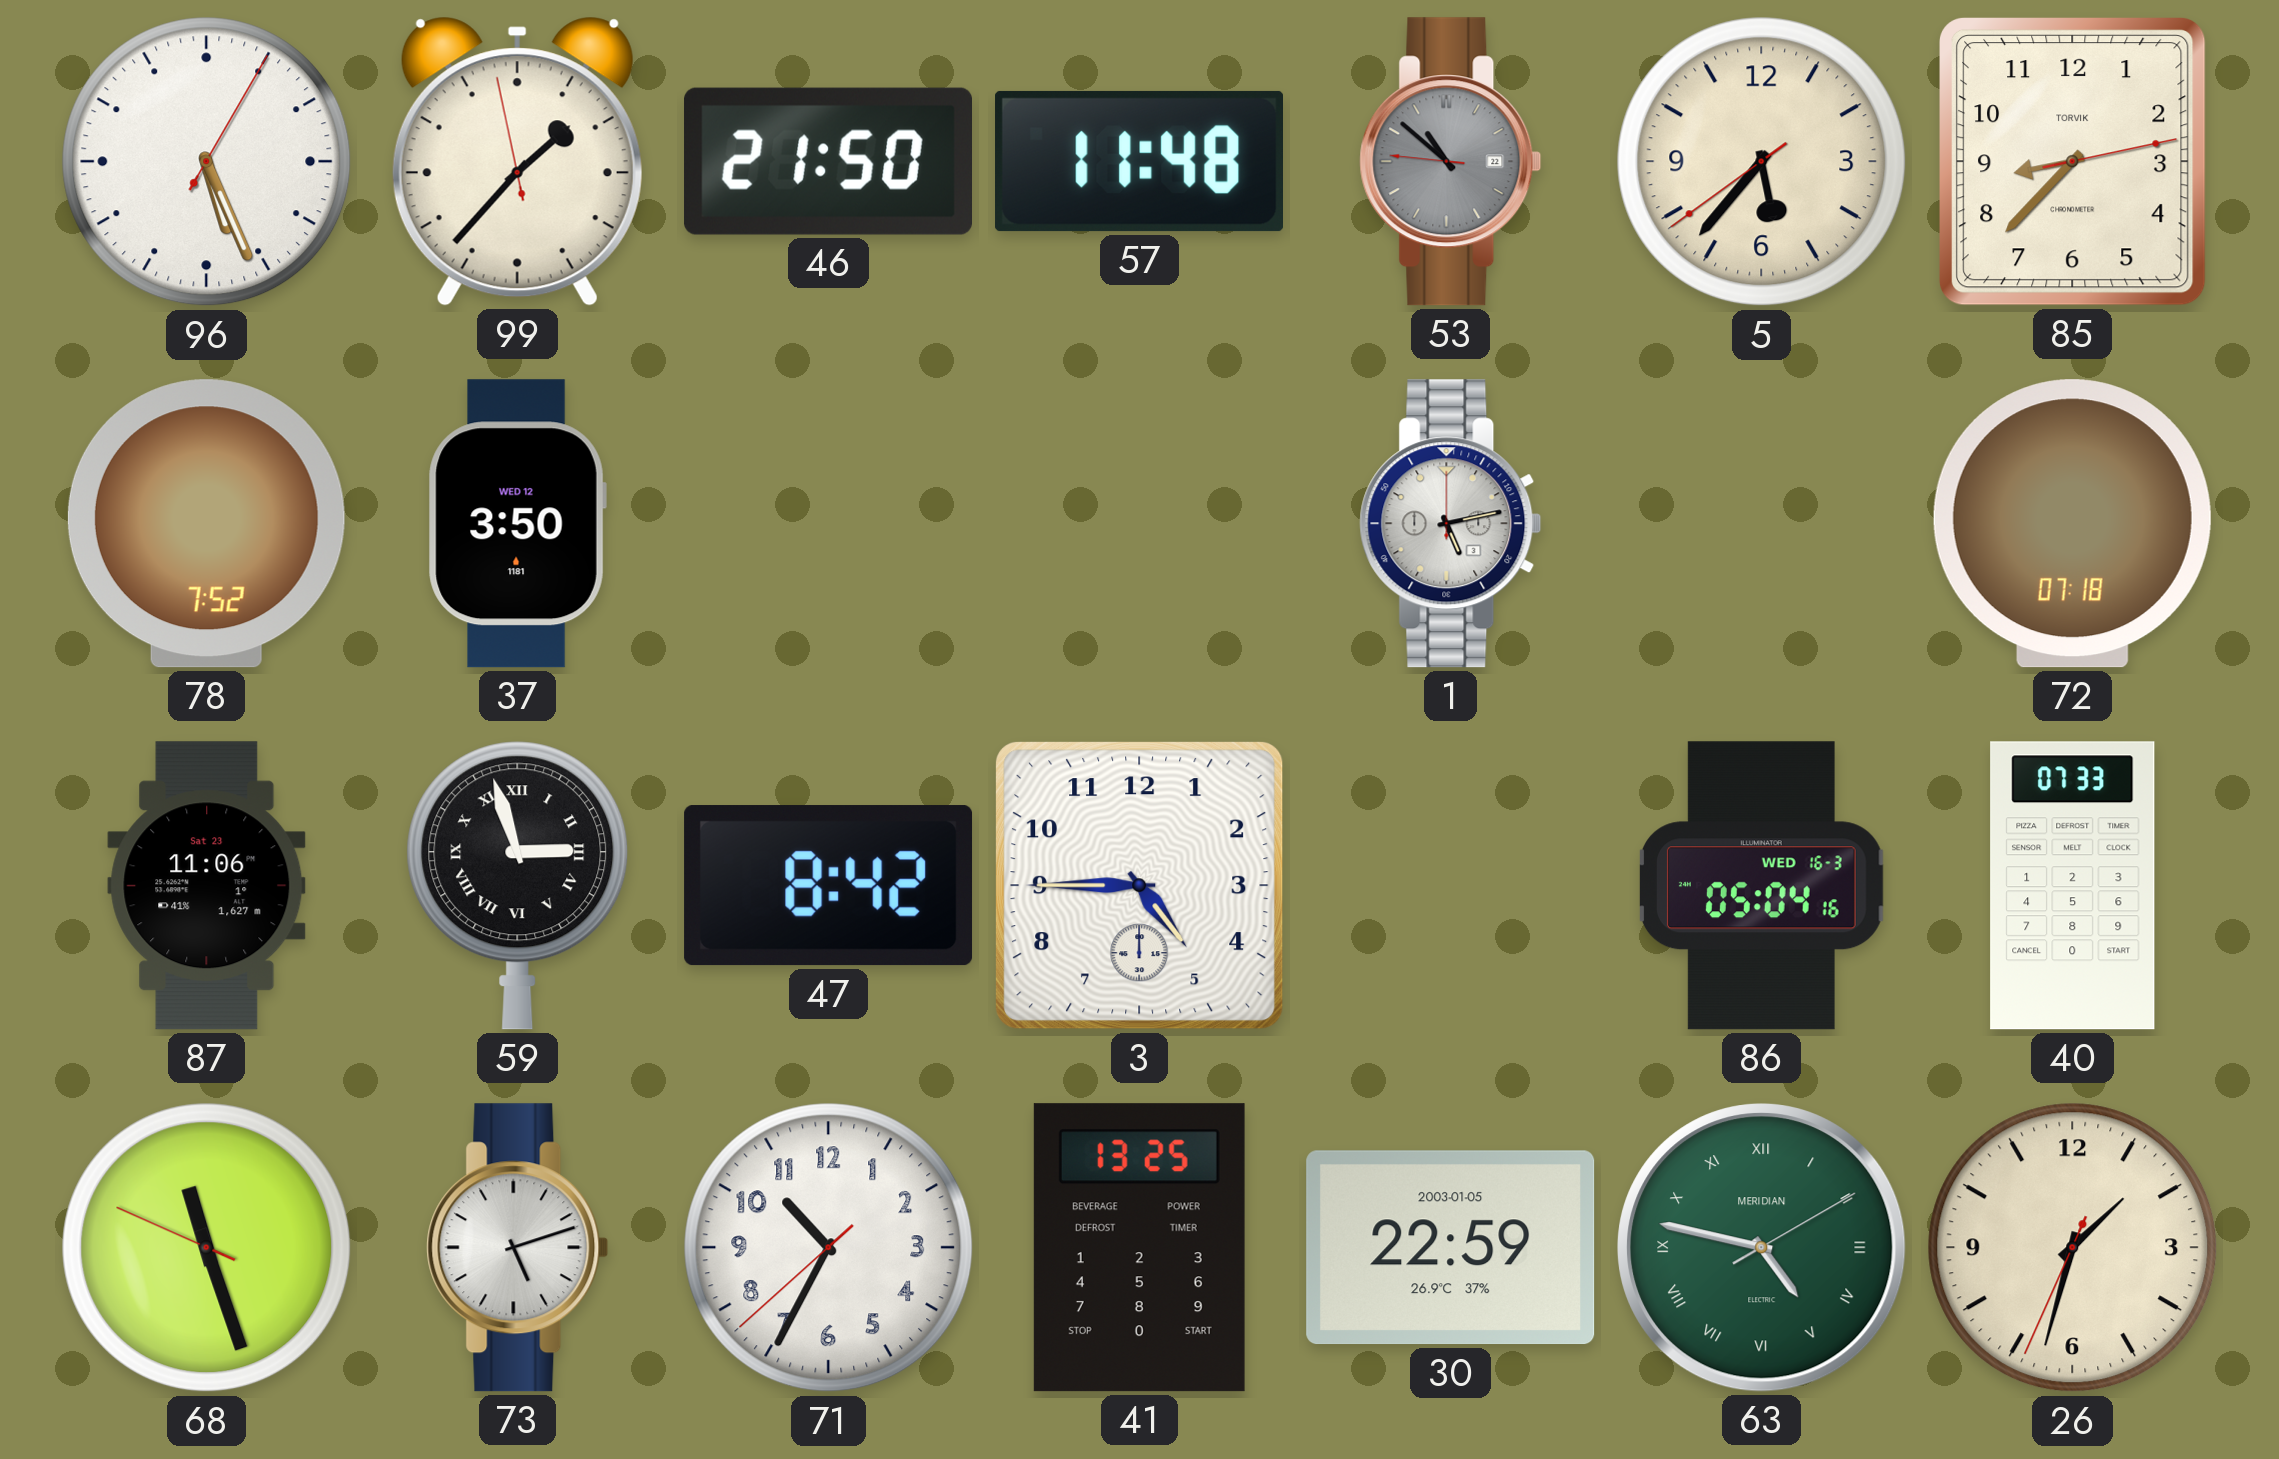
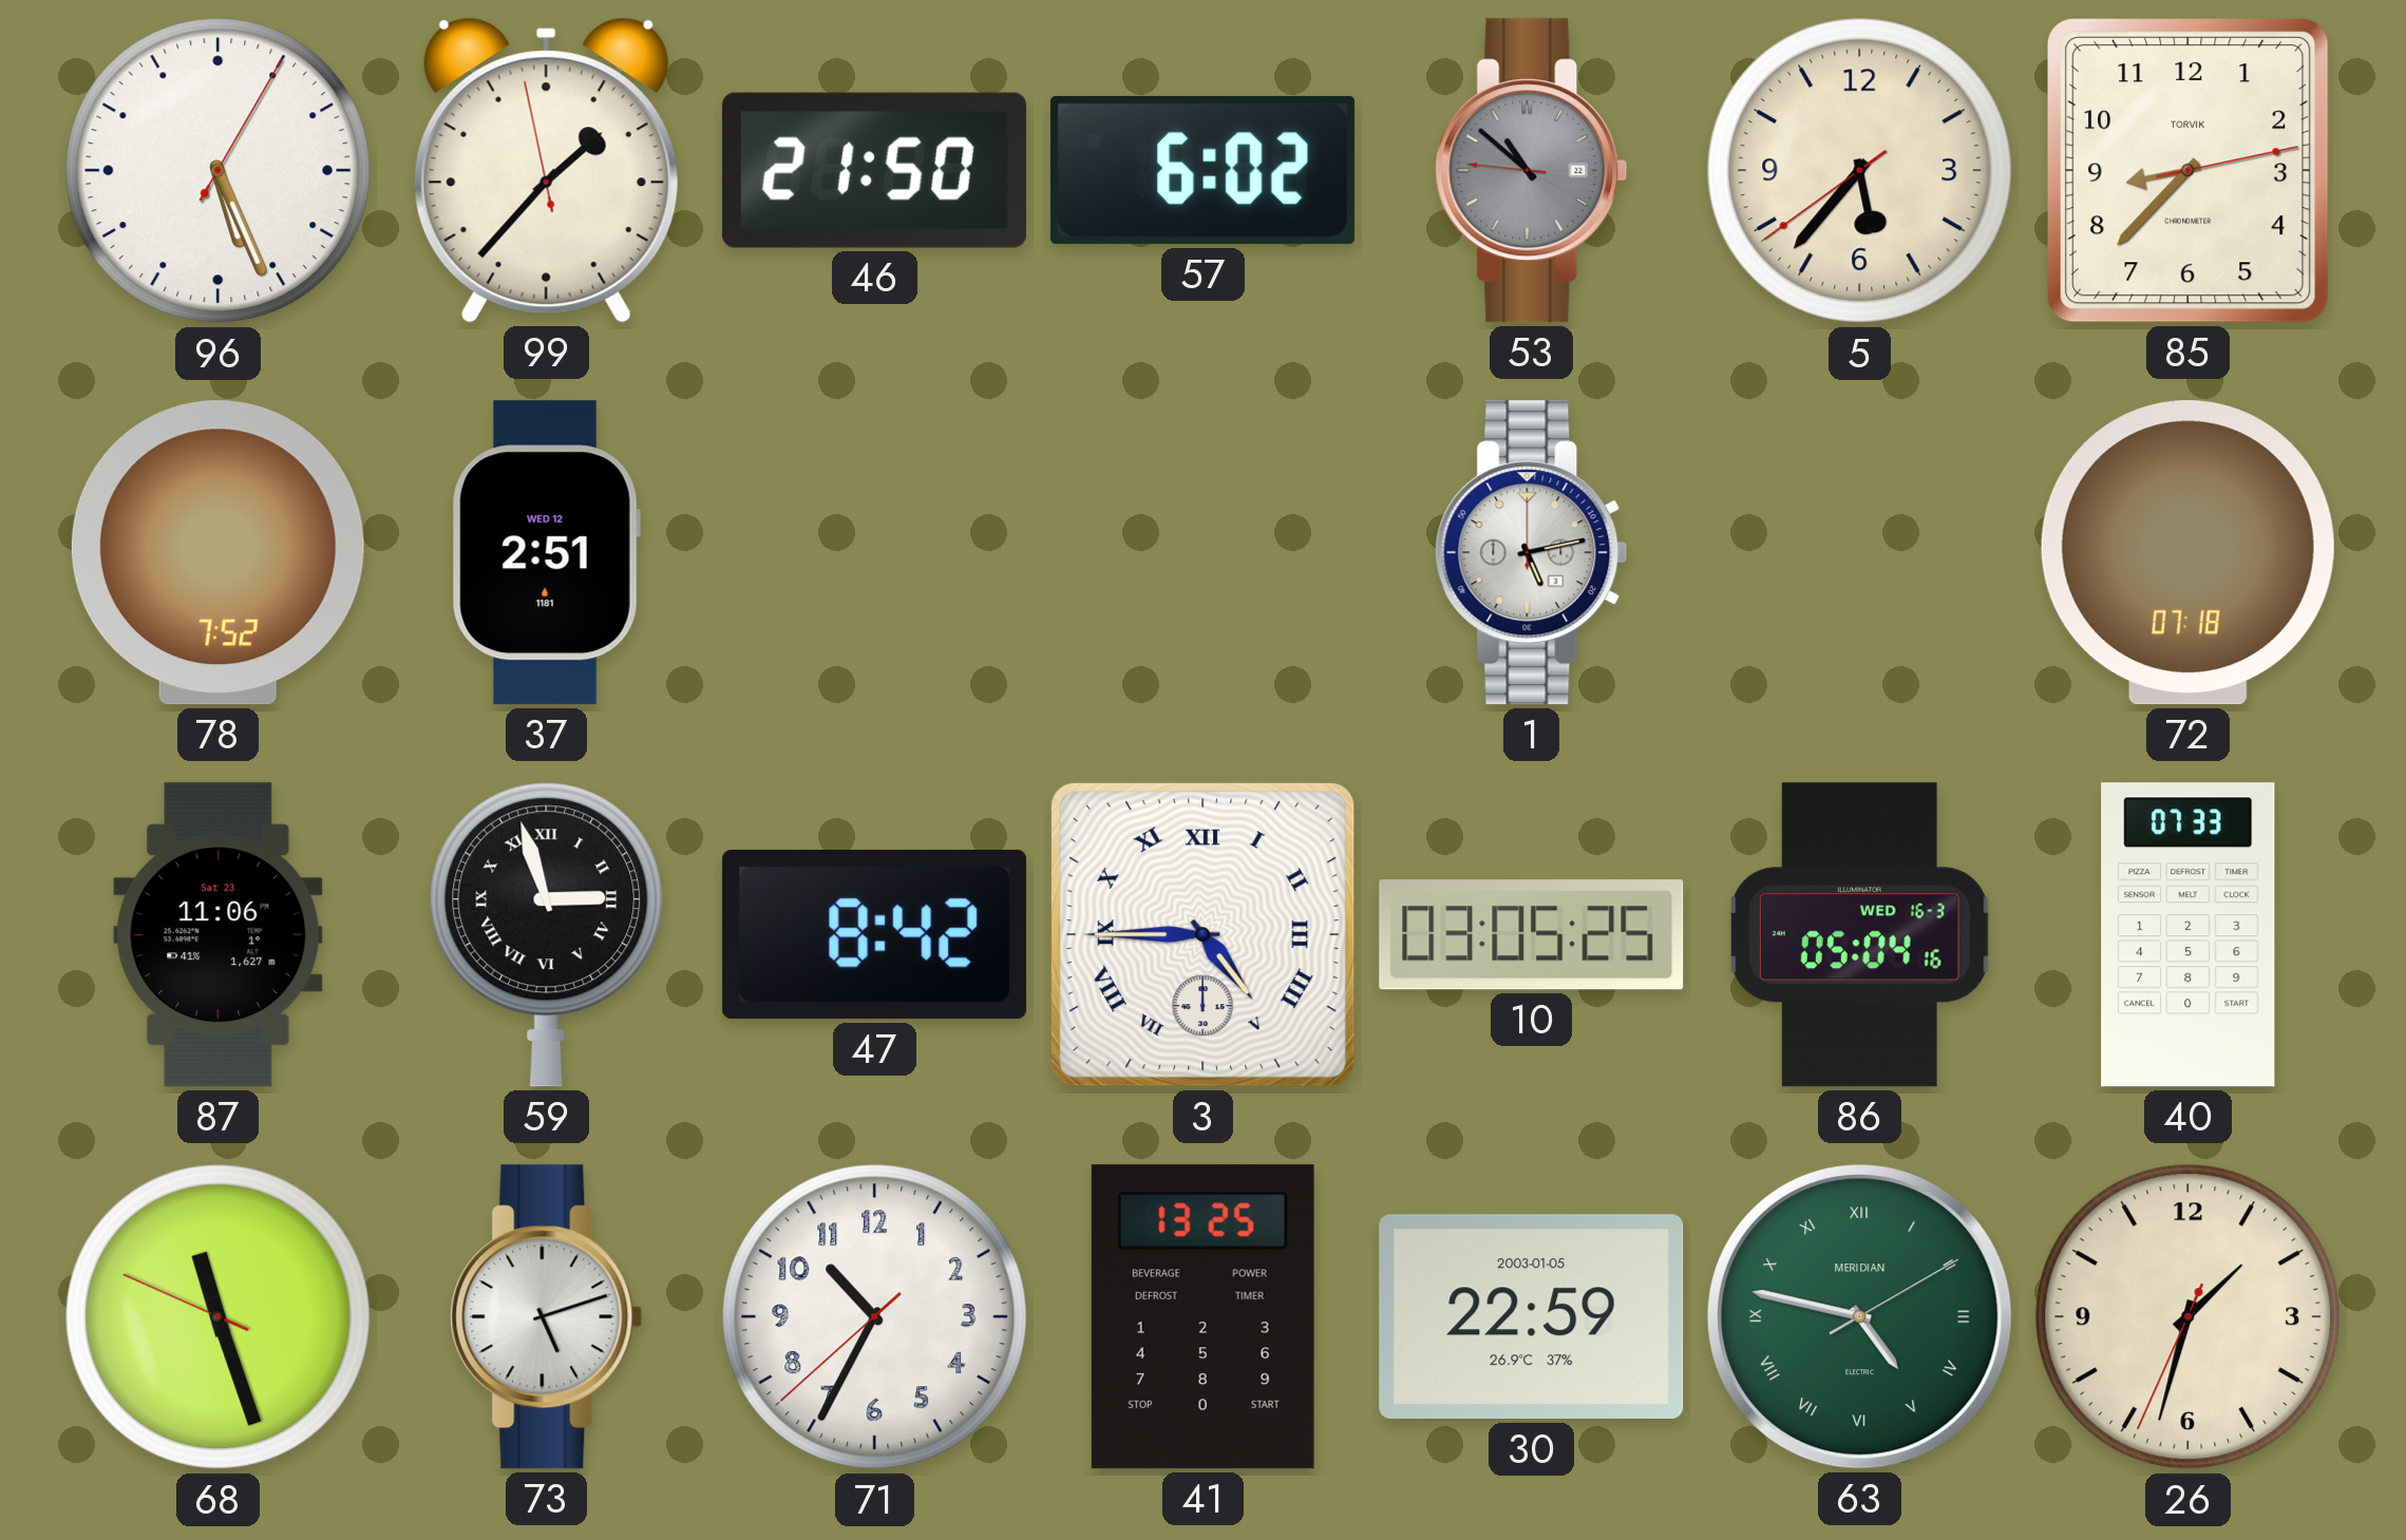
57: 11:48 -> 6:02
37: 3:50 -> 2:51
3 numerals: Arabic -> Roman
10: none -> 03:05
